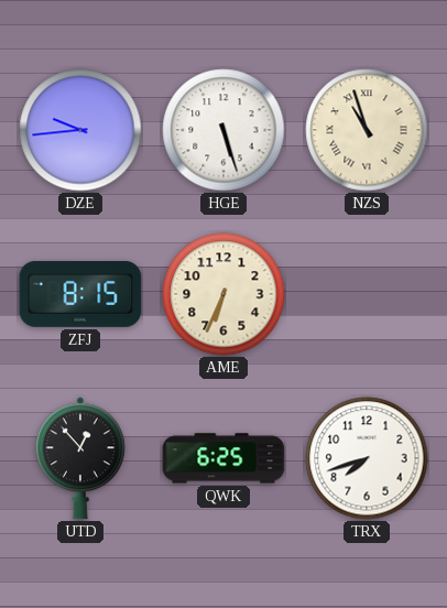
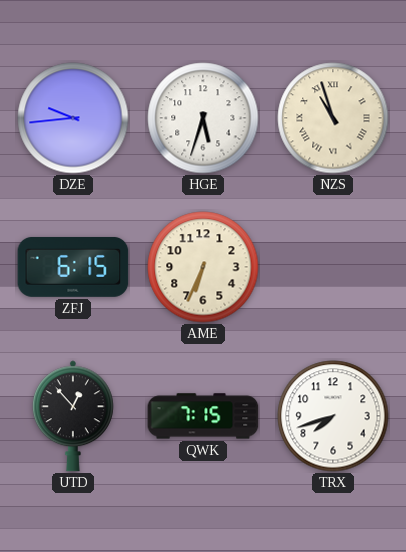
HGE: 5:27 -> 5:33
ZFJ: 8:15 -> 6:15
QWK: 6:25 -> 7:15
